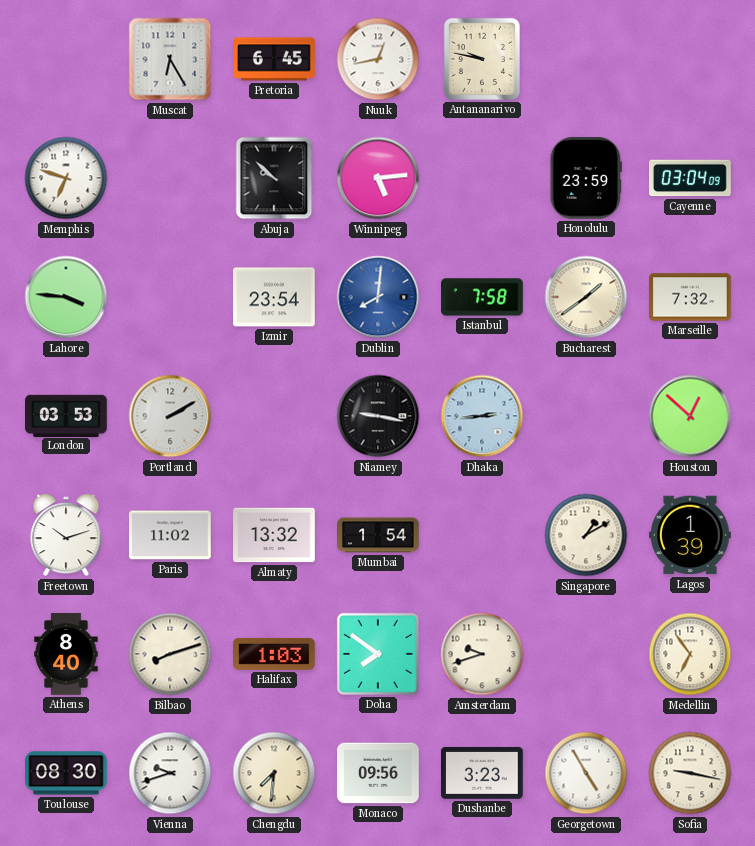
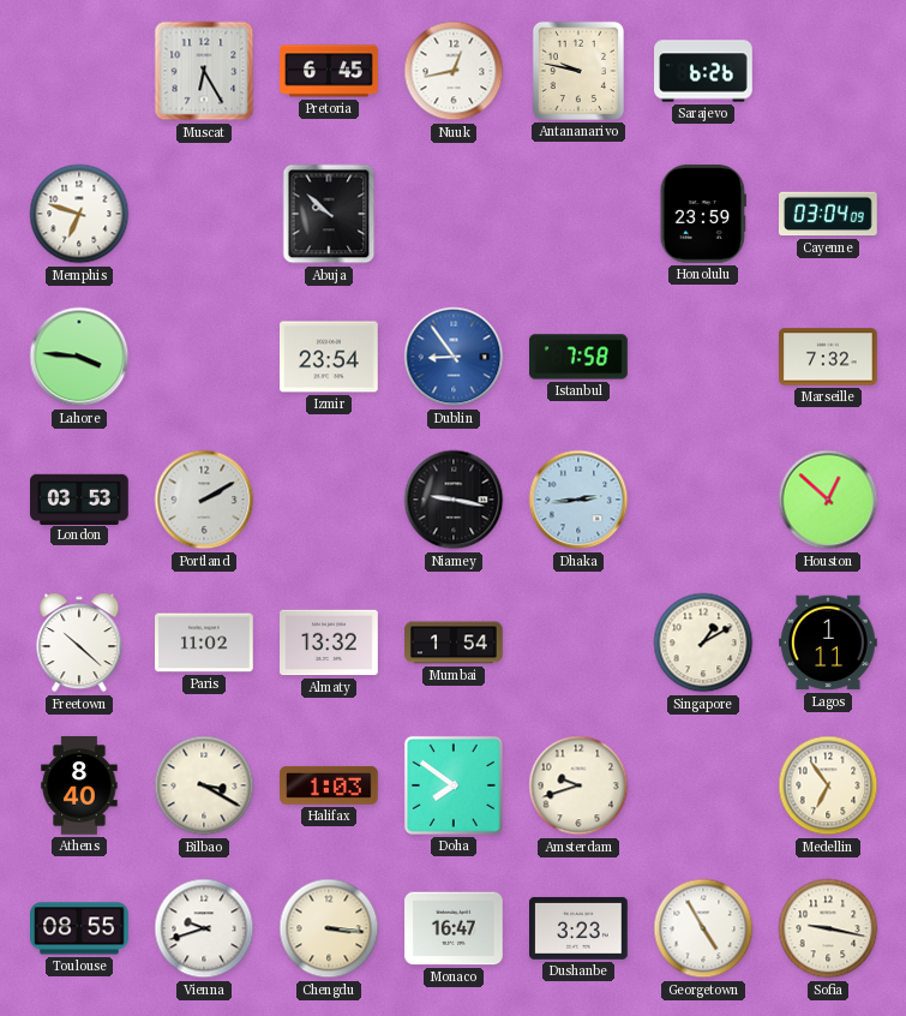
Sarajevo: none -> 6:26
Winnipeg: 5:14 -> none
Dublin: 8:01 -> 8:54
Bucharest: 1:39 -> none
Freetown: 10:12 -> 10:22
Lagos: 1:39 -> 1:11
Bilbao: 8:12 -> 3:20
Toulouse: 08:30 -> 08:55
Chengdu: 7:31 -> 3:16
Monaco: 09:56 -> 16:47
